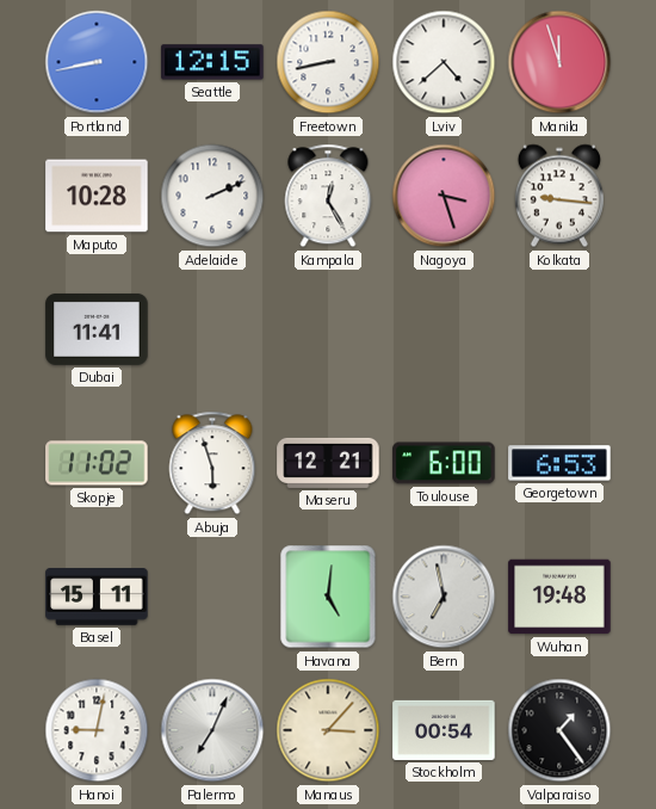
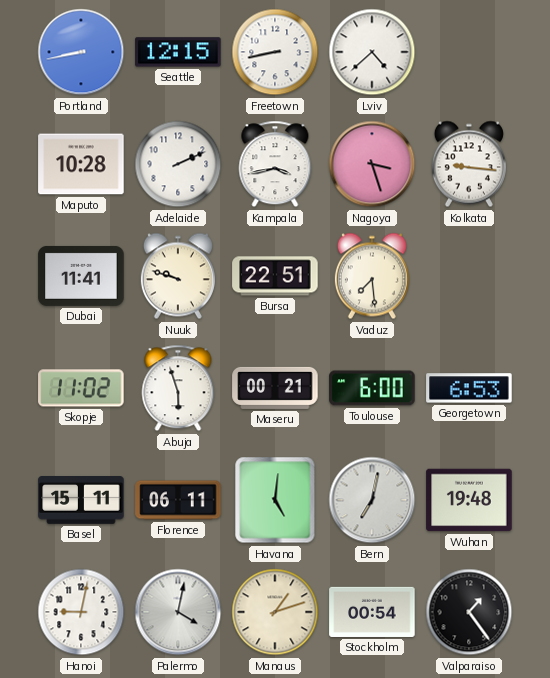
Manila: 11:57 -> none
Kampala: 12:25 -> 3:43
Nuuk: none -> 9:48
Bursa: none -> 22:51
Vaduz: none -> 7:29
Maseru: 12:21 -> 00:21
Florence: none -> 06:11
Bern: 6:58 -> 7:02
Palermo: 7:04 -> 4:02
Manaus: 3:07 -> 1:12
